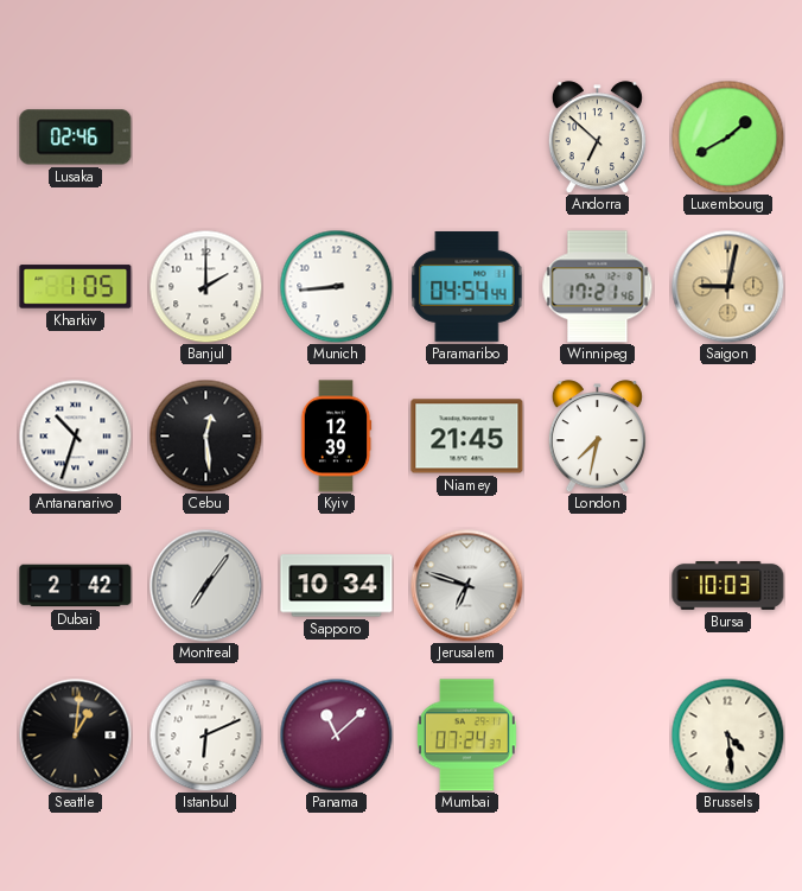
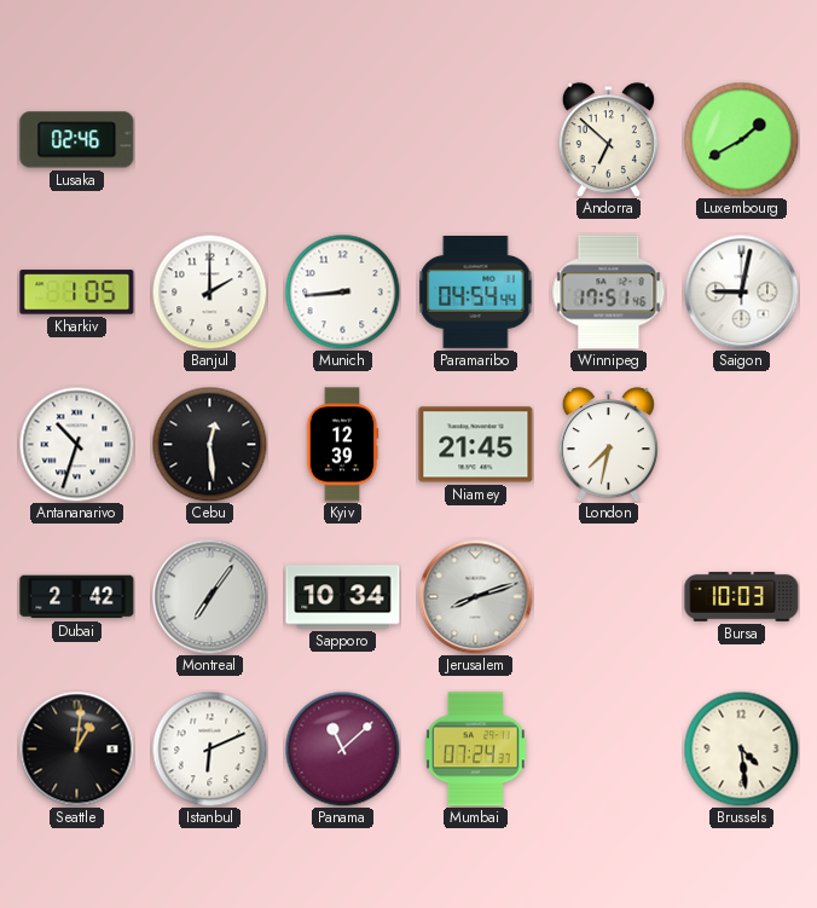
Winnipeg: 17:21 -> 17:51
Saigon dial: champagne -> white
Jerusalem: 6:48 -> 8:12
